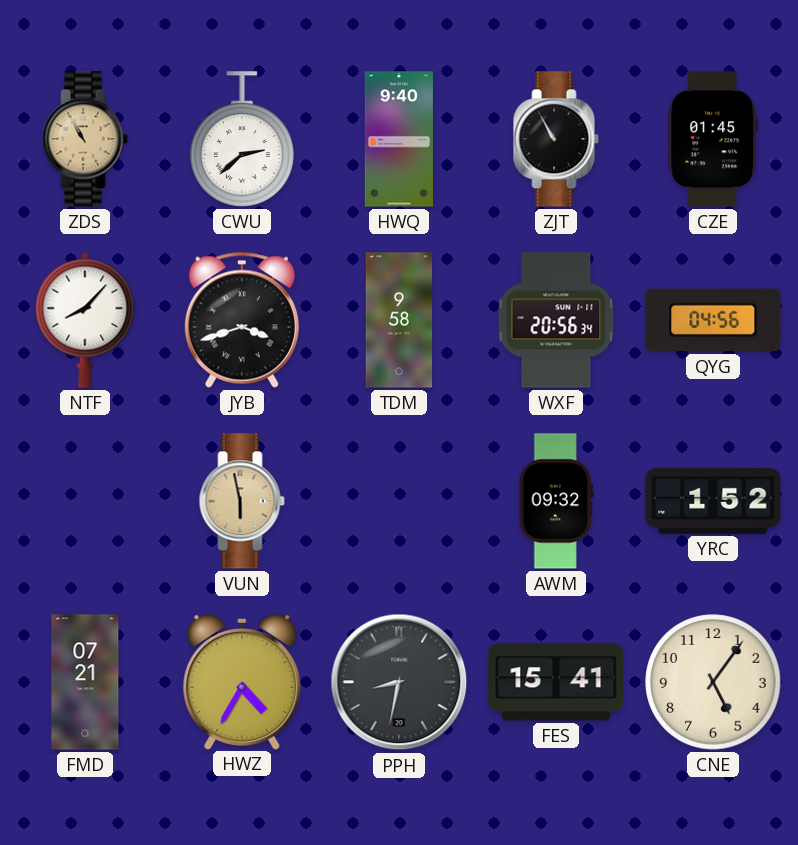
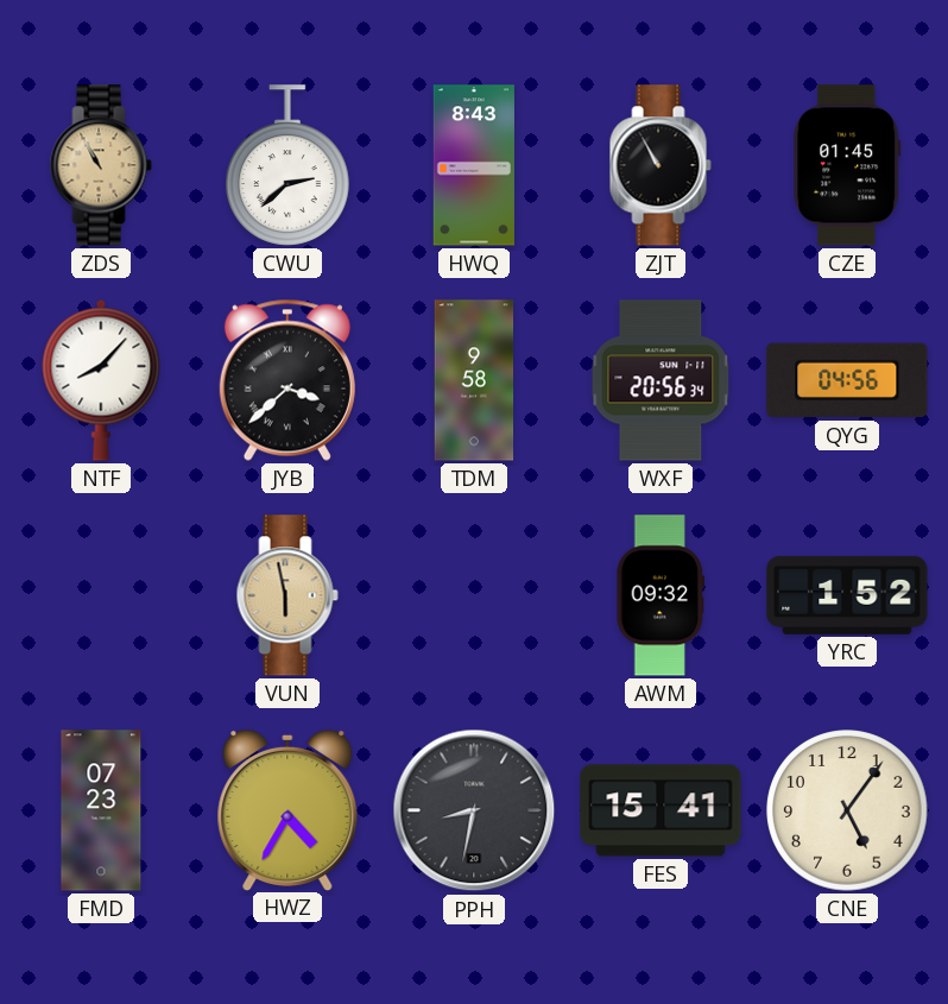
HWQ: 9:40 -> 8:43
JYB: 3:42 -> 3:38
FMD: 07:21 -> 07:23
